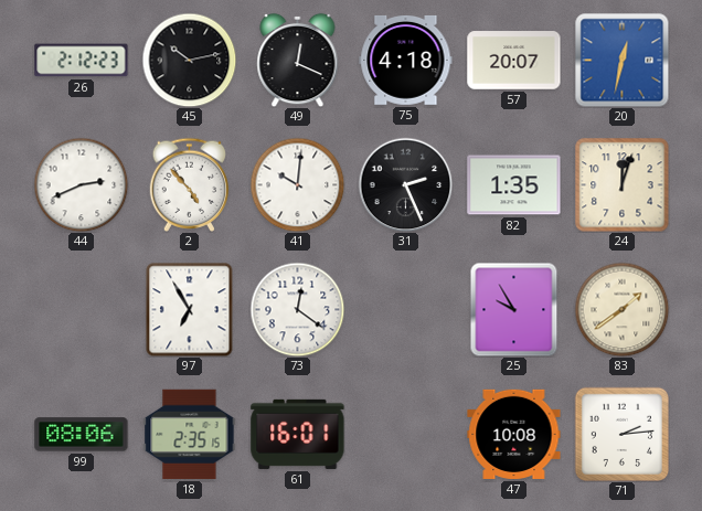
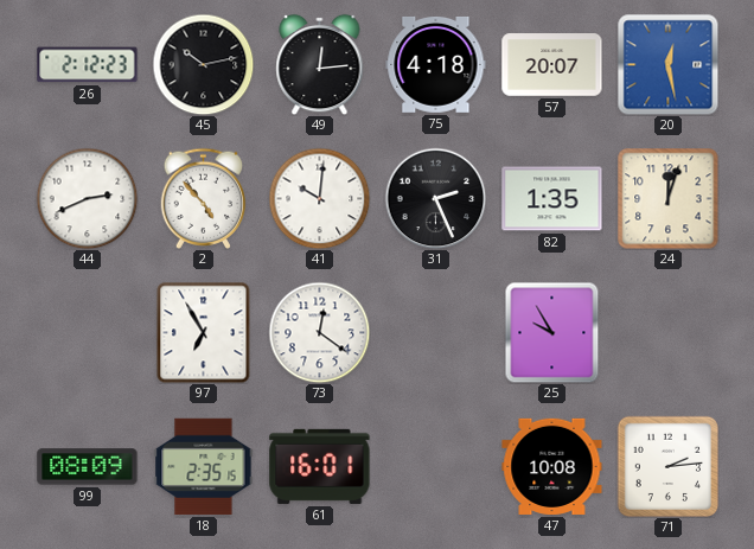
49: 12:19 -> 12:14
20: 12:32 -> 12:28
83: 1:39 -> none
99: 08:06 -> 08:09
